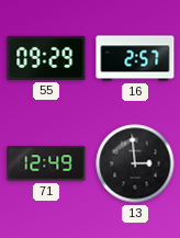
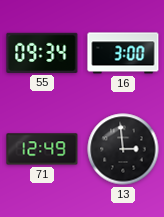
55: 09:29 -> 09:34
16: 2:57 -> 3:00
